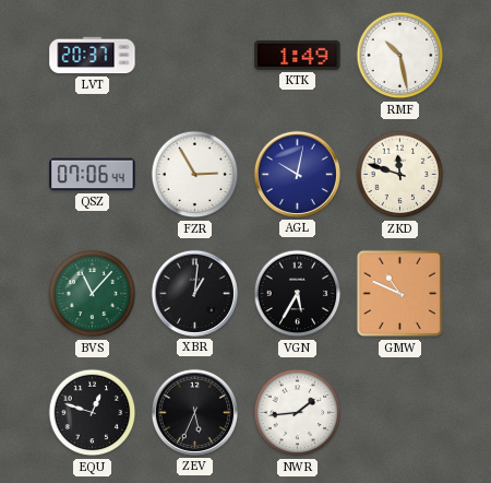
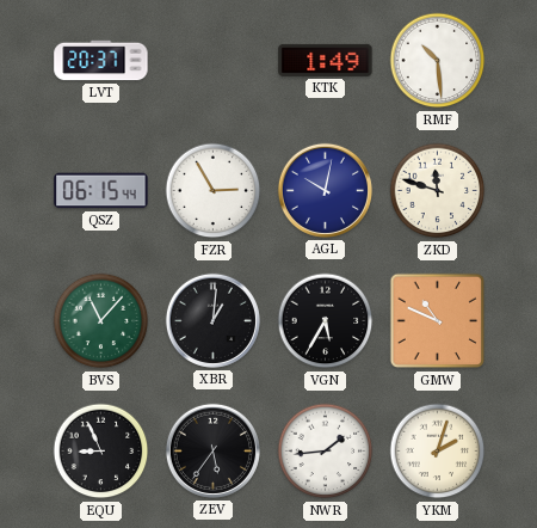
RMF: 10:28 -> 10:29
QSZ: 07:06 -> 06:15
EQU: 12:48 -> 8:56
ZEV: 5:34 -> 5:36
YKM: none -> 2:03
